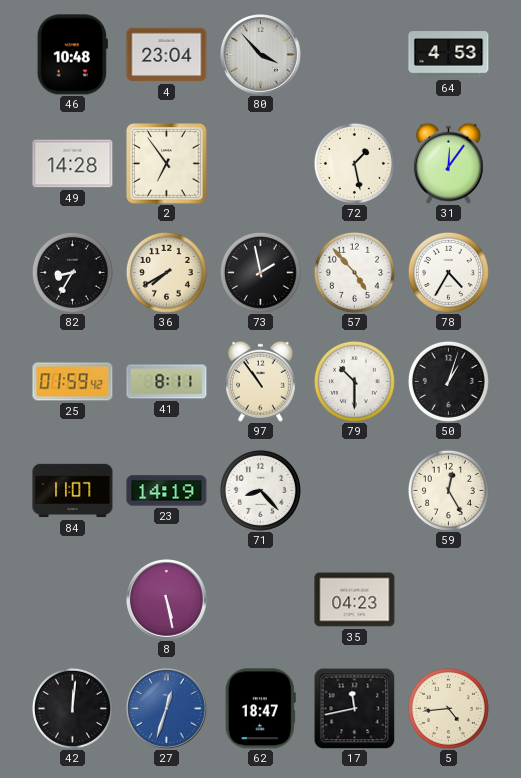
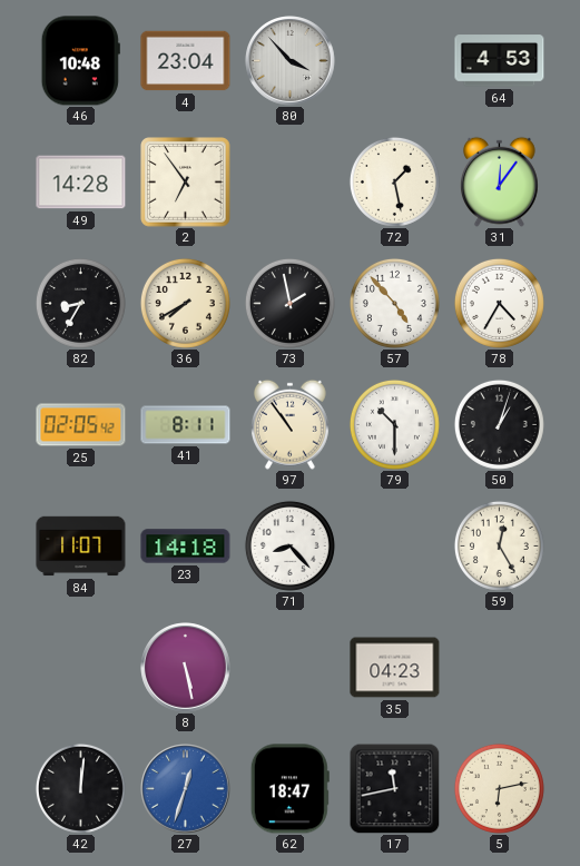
25: 01:59 -> 02:05
23: 14:19 -> 14:18
5: 4:44 -> 6:13
